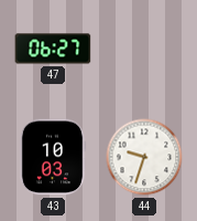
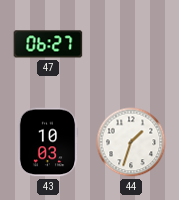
44: 9:33 -> 1:33
